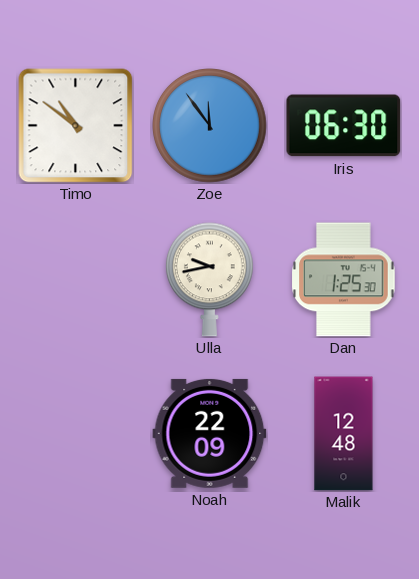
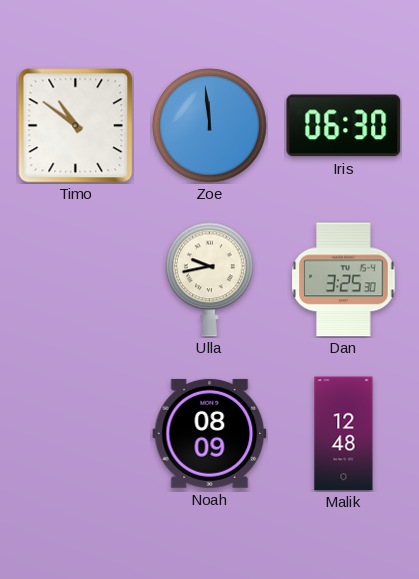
Zoe: 11:54 -> 11:59
Dan: 1:25 -> 3:25
Noah: 22:09 -> 08:09
